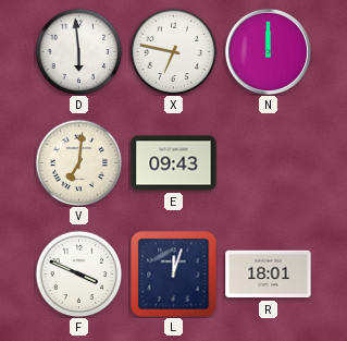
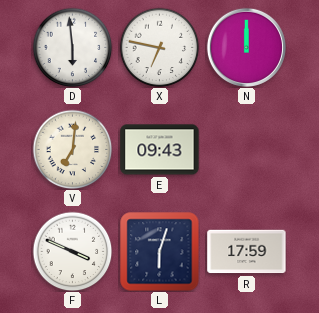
L: 12:03 -> 6:03
R: 18:01 -> 17:59
